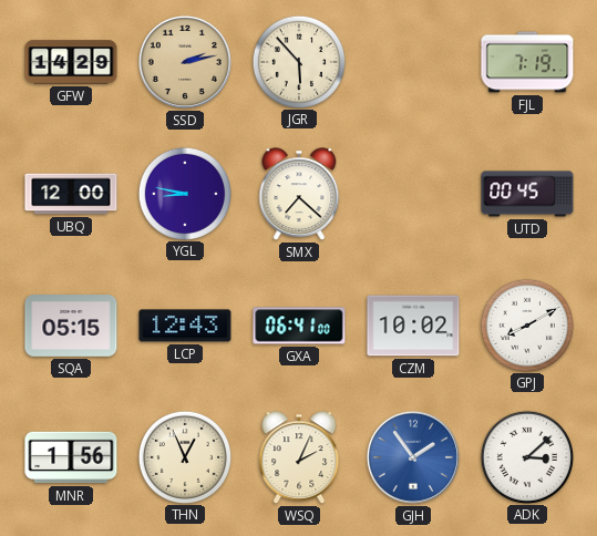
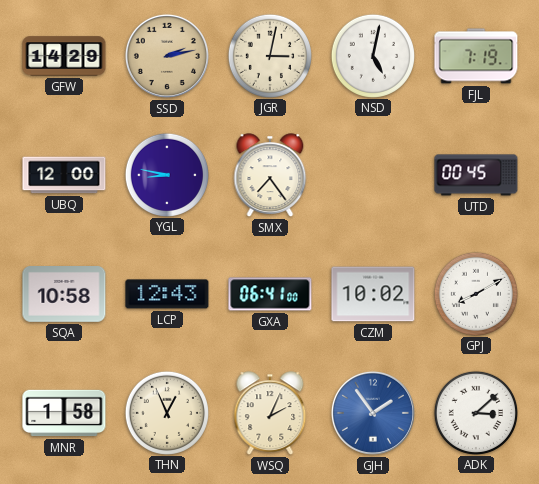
JGR: 5:53 -> 3:02
NSD: none -> 5:02
SMX: 7:22 -> 7:24
SQA: 05:15 -> 10:58
MNR: 1:56 -> 1:58
